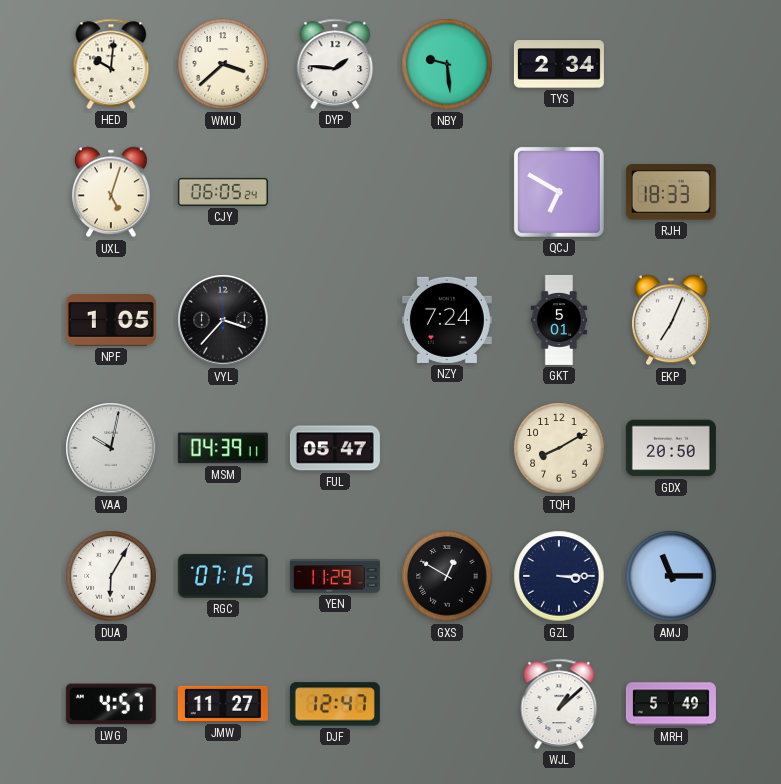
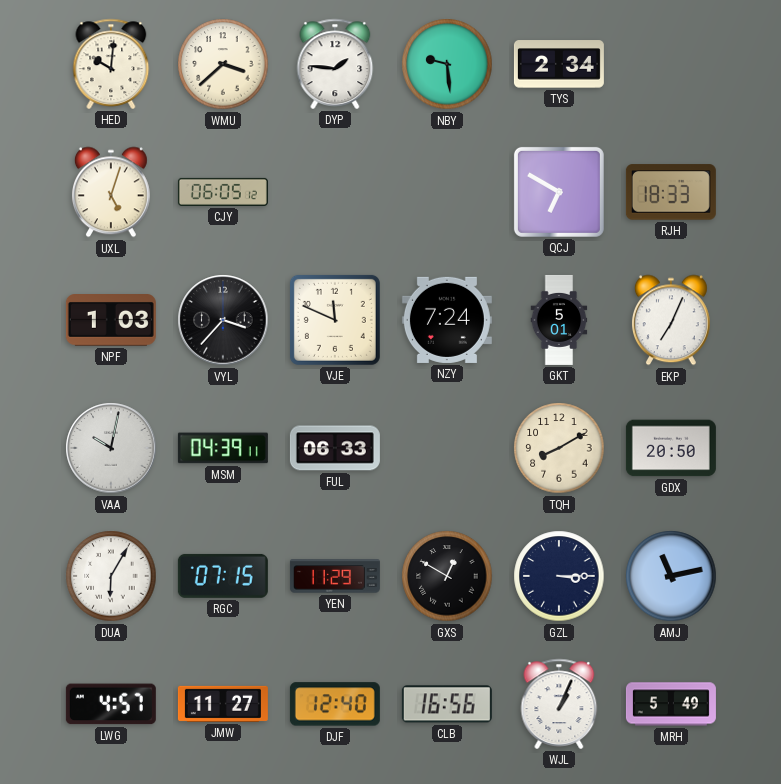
CJY: 06:05:24 -> 06:05:12
NPF: 1:05 -> 1:03
VJE: none -> 11:49
FUL: 05:47 -> 06:33
AMJ: 11:15 -> 11:13
DJF: 12:47 -> 12:40
CLB: none -> 16:56
WJL: 1:08 -> 1:04
